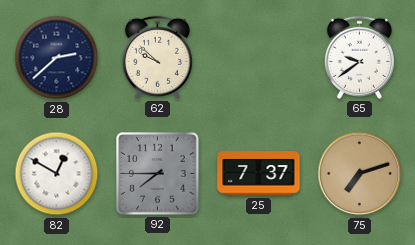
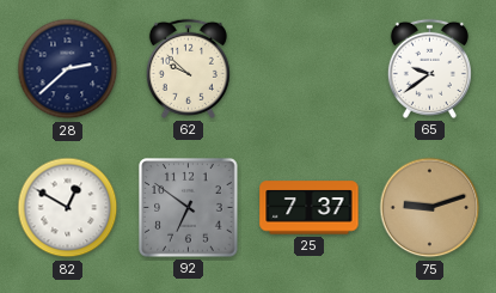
92: 7:45 -> 6:51
75: 7:12 -> 9:12
